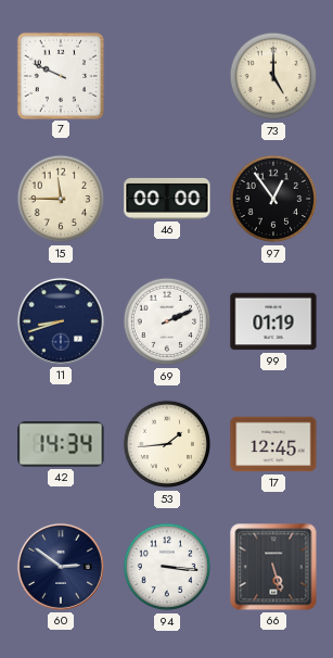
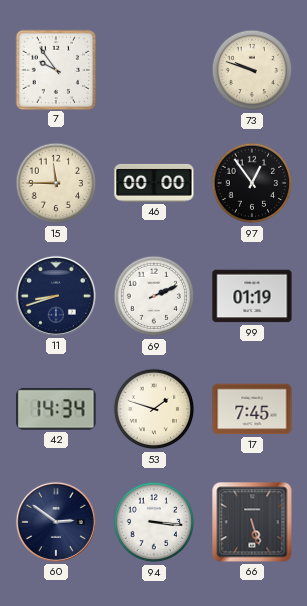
7: 9:49 -> 9:54
73: 5:00 -> 9:48
53: 1:44 -> 1:48
17: 12:45 -> 7:45
